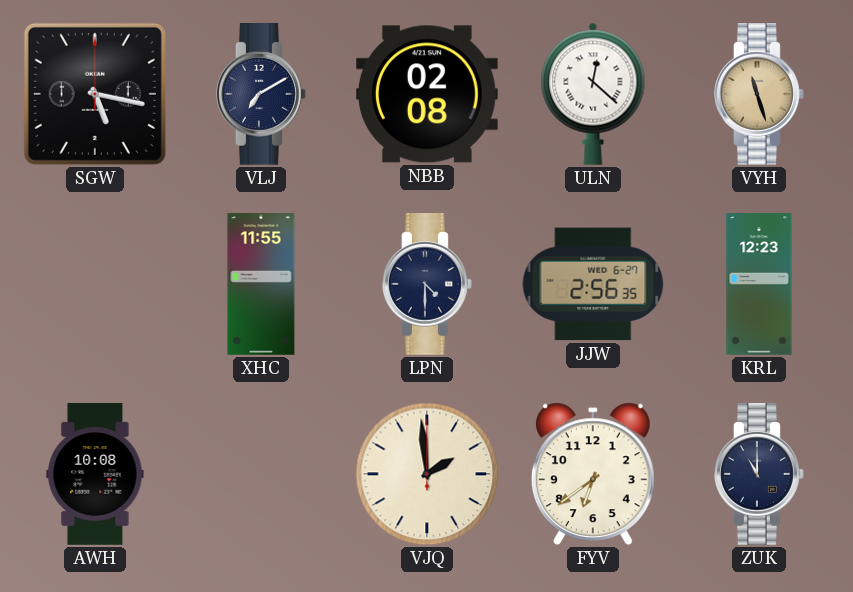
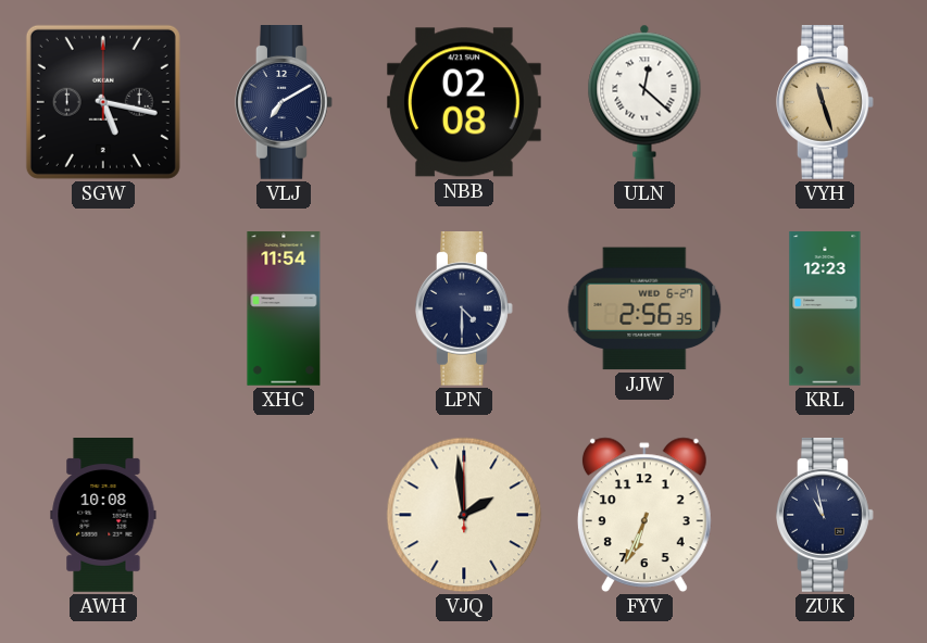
XHC: 11:55 -> 11:54
FYV: 6:39 -> 6:34
ZUK: 11:00 -> 10:58
